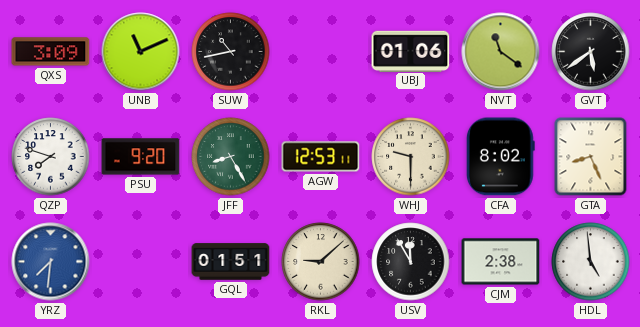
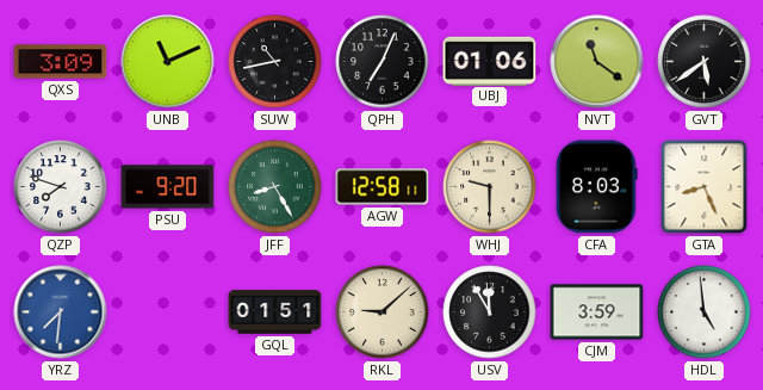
QPH: none -> 7:04
AGW: 12:53 -> 12:58
CFA: 8:02 -> 8:03
CJM: 2:38 -> 3:59
